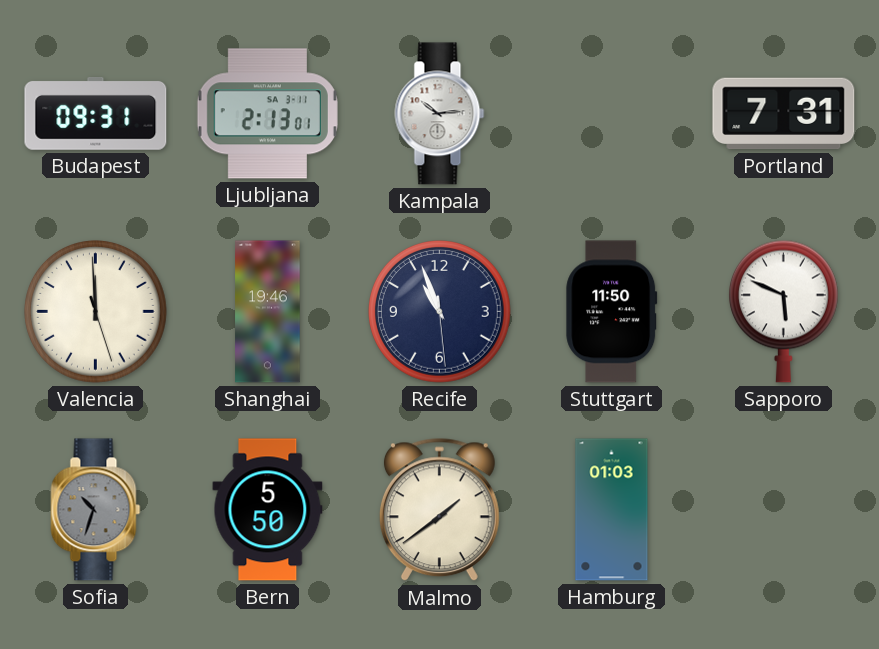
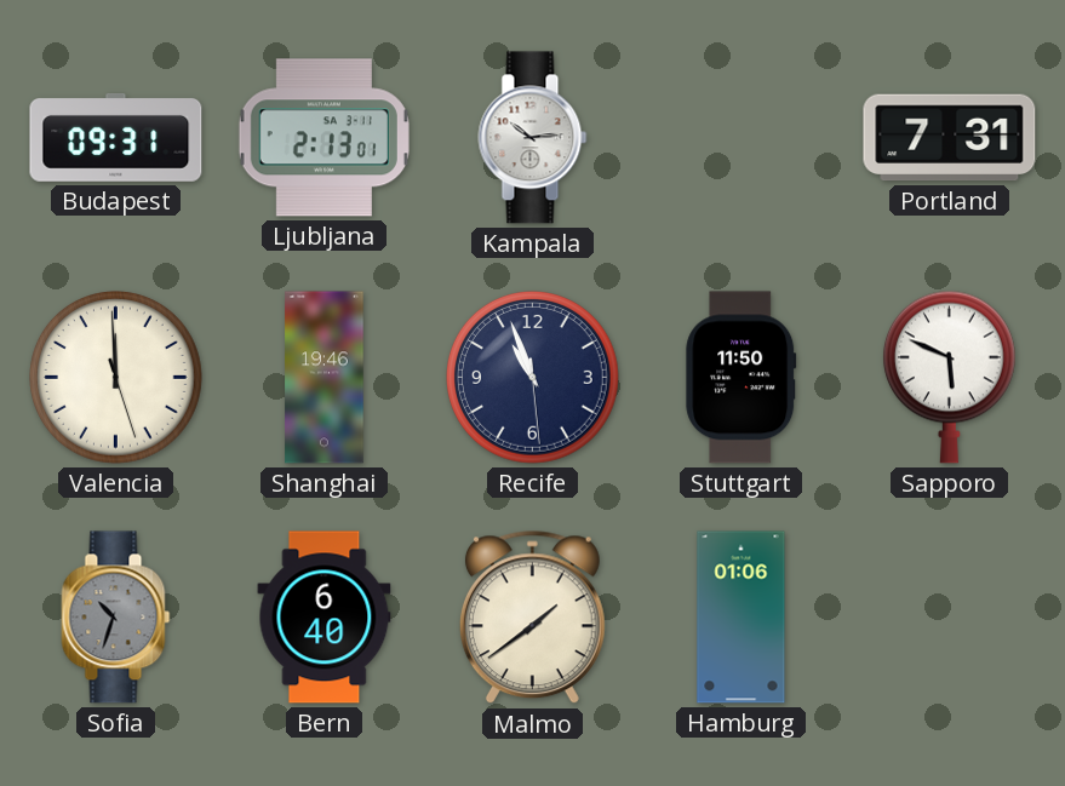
Bern: 5:50 -> 6:40
Hamburg: 01:03 -> 01:06
